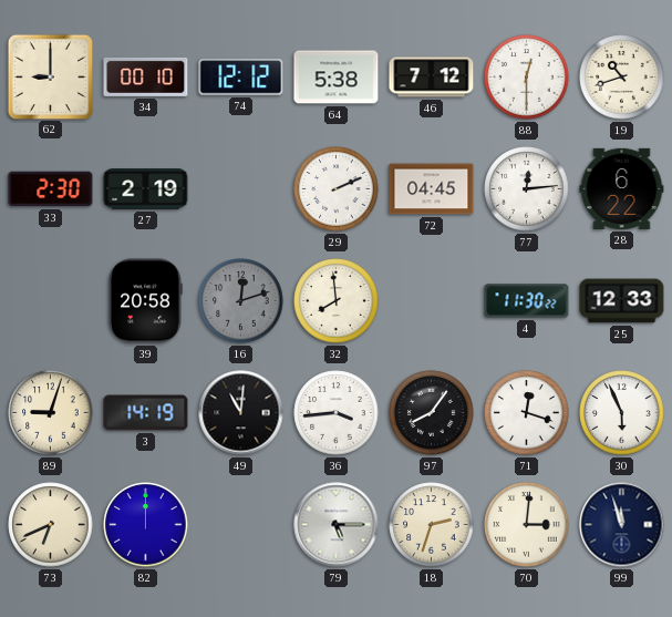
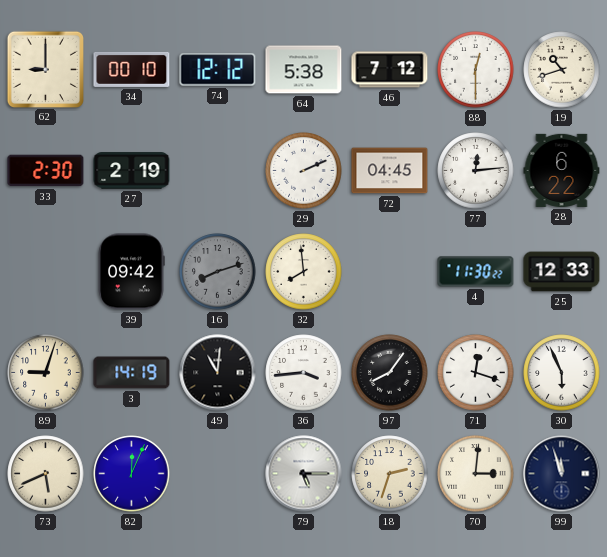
39: 20:58 -> 09:42
16: 12:12 -> 8:12
73: 6:41 -> 5:41
82: 12:00 -> 12:04
